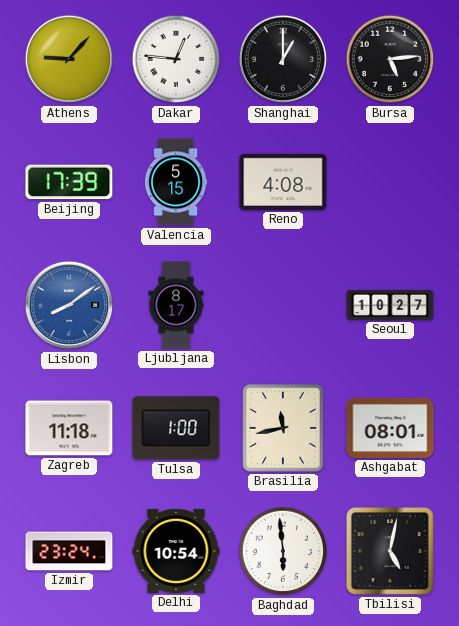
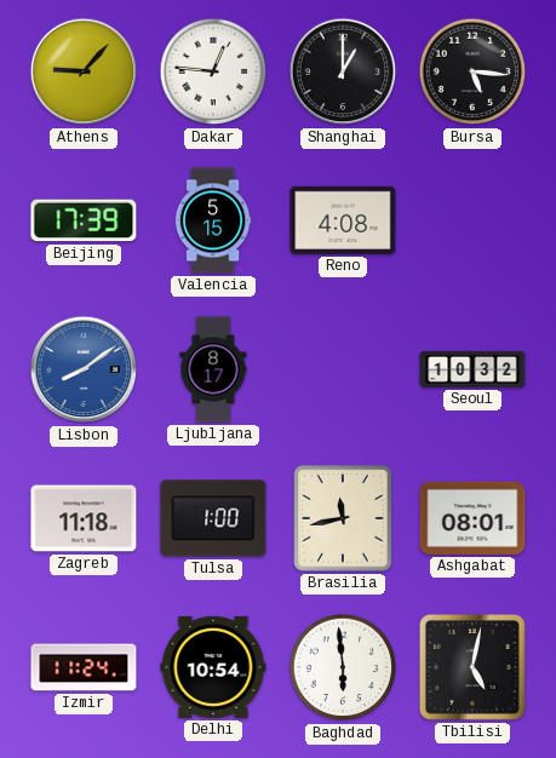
Bursa: 5:14 -> 5:16
Seoul: 10:27 -> 10:32
Izmir: 23:24 -> 11:24
